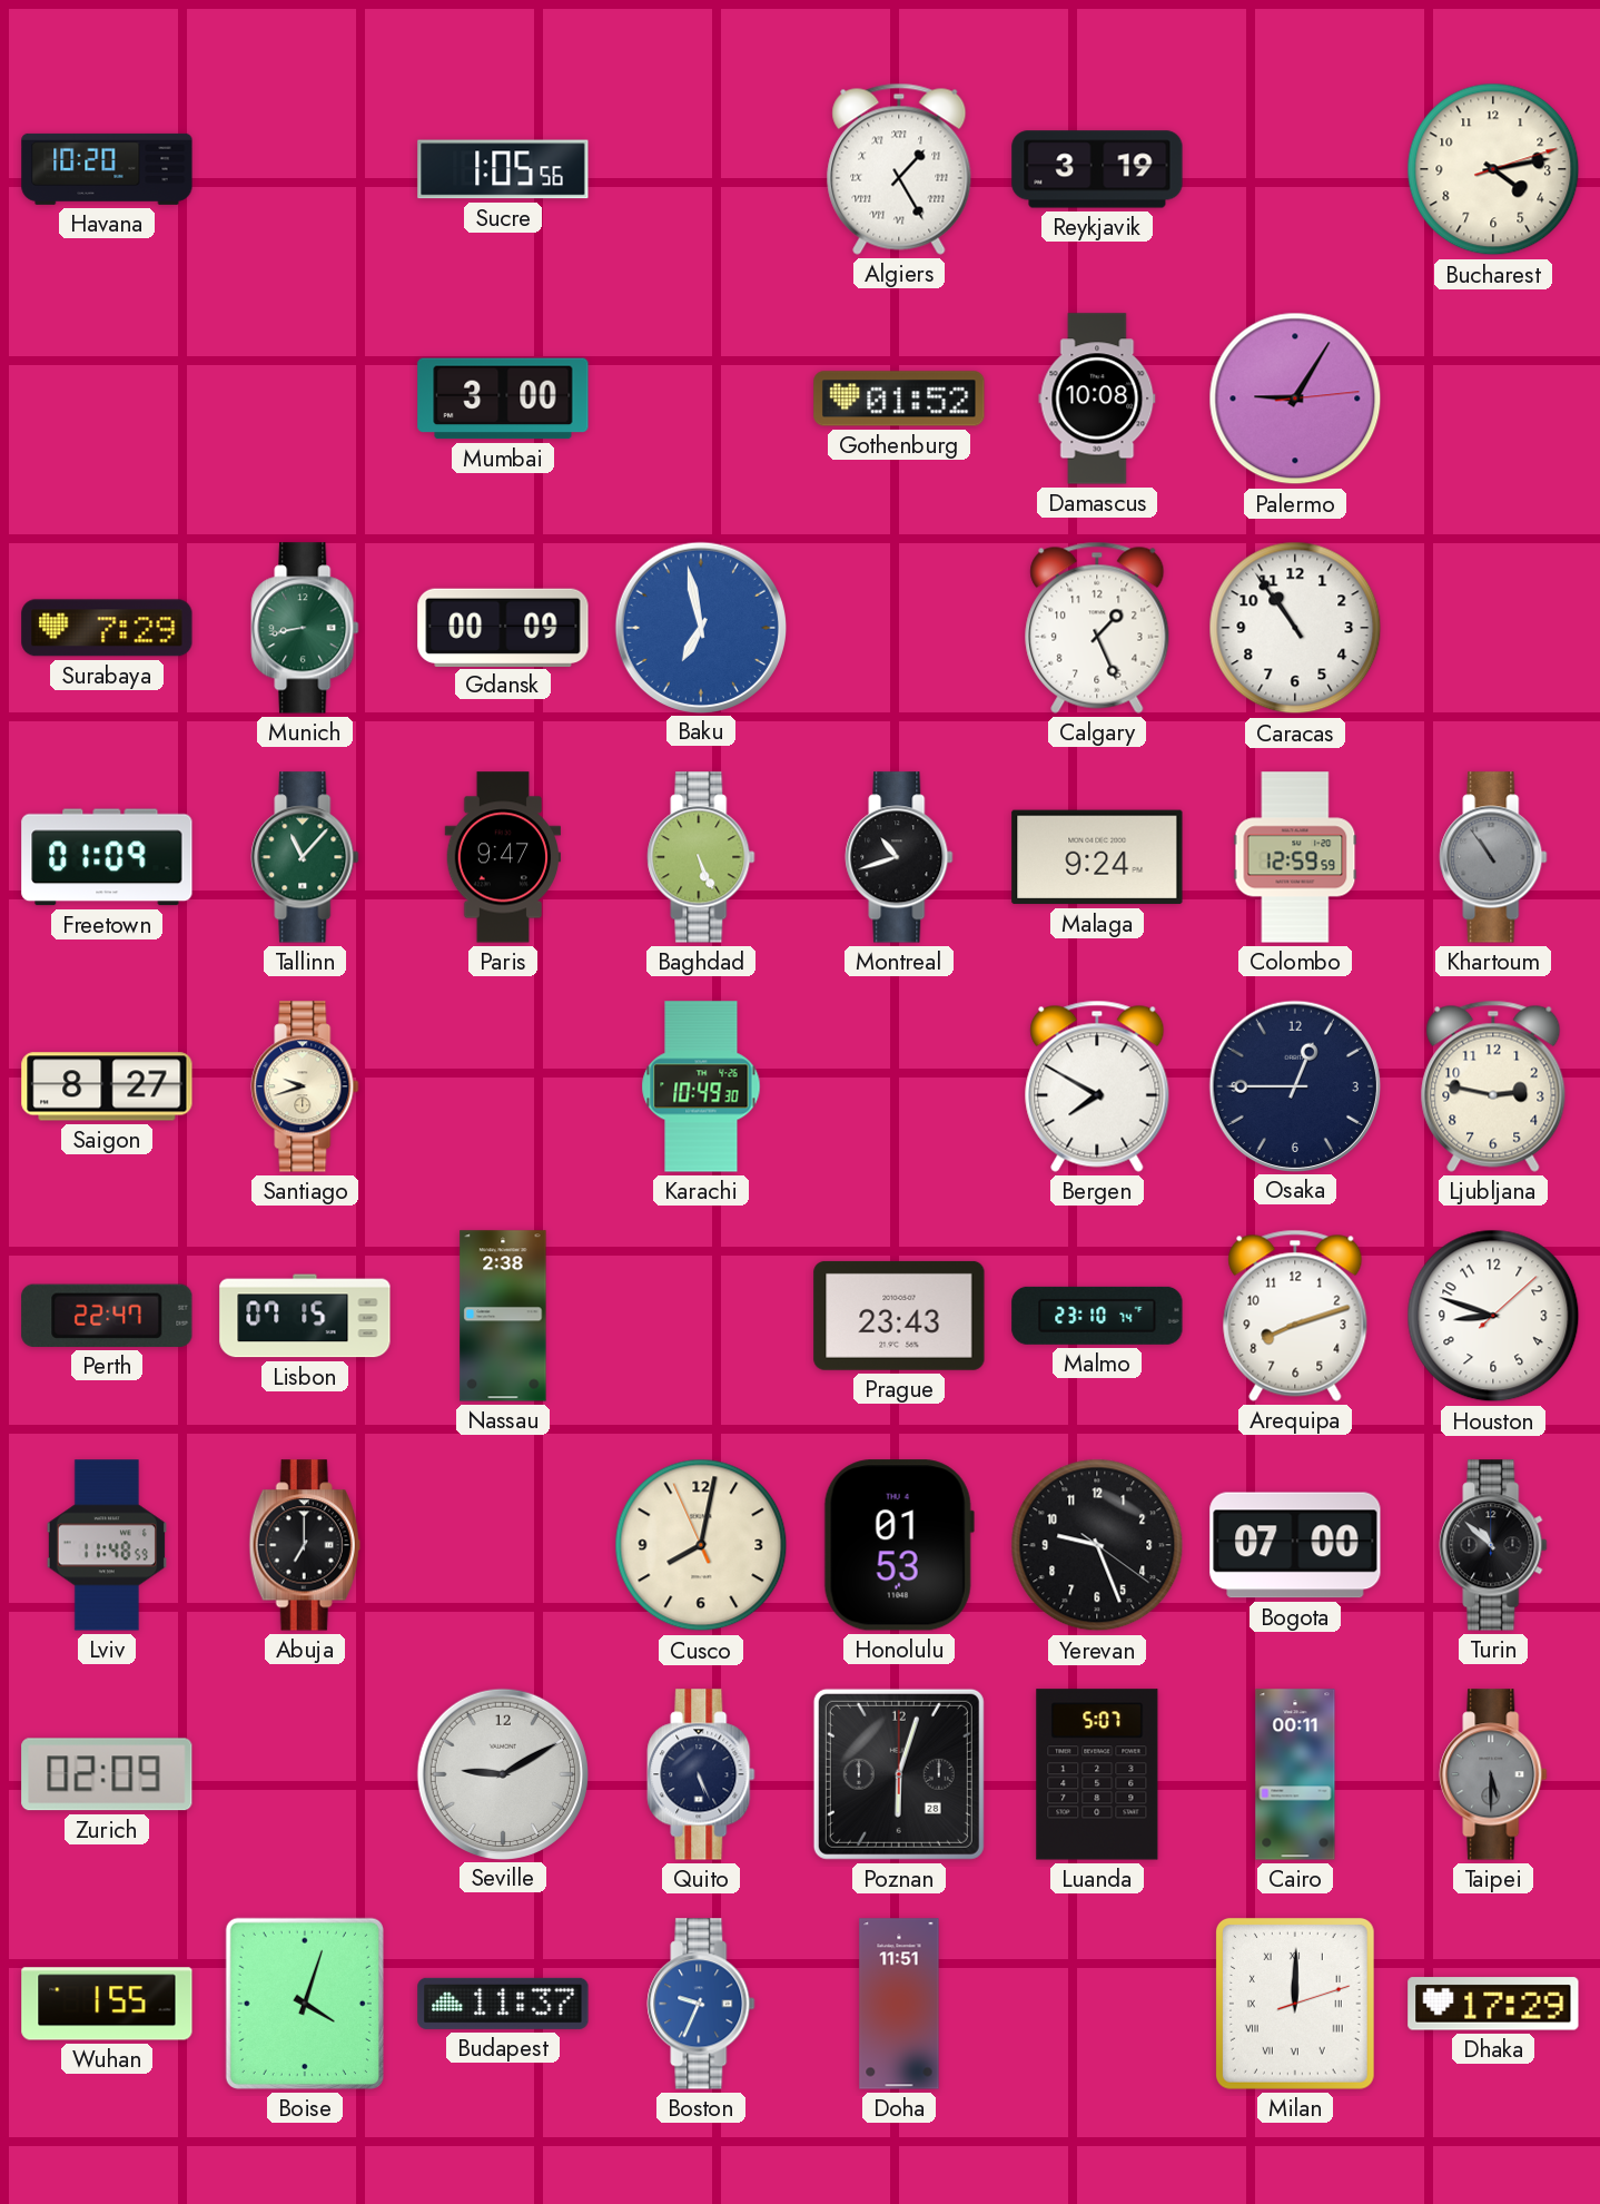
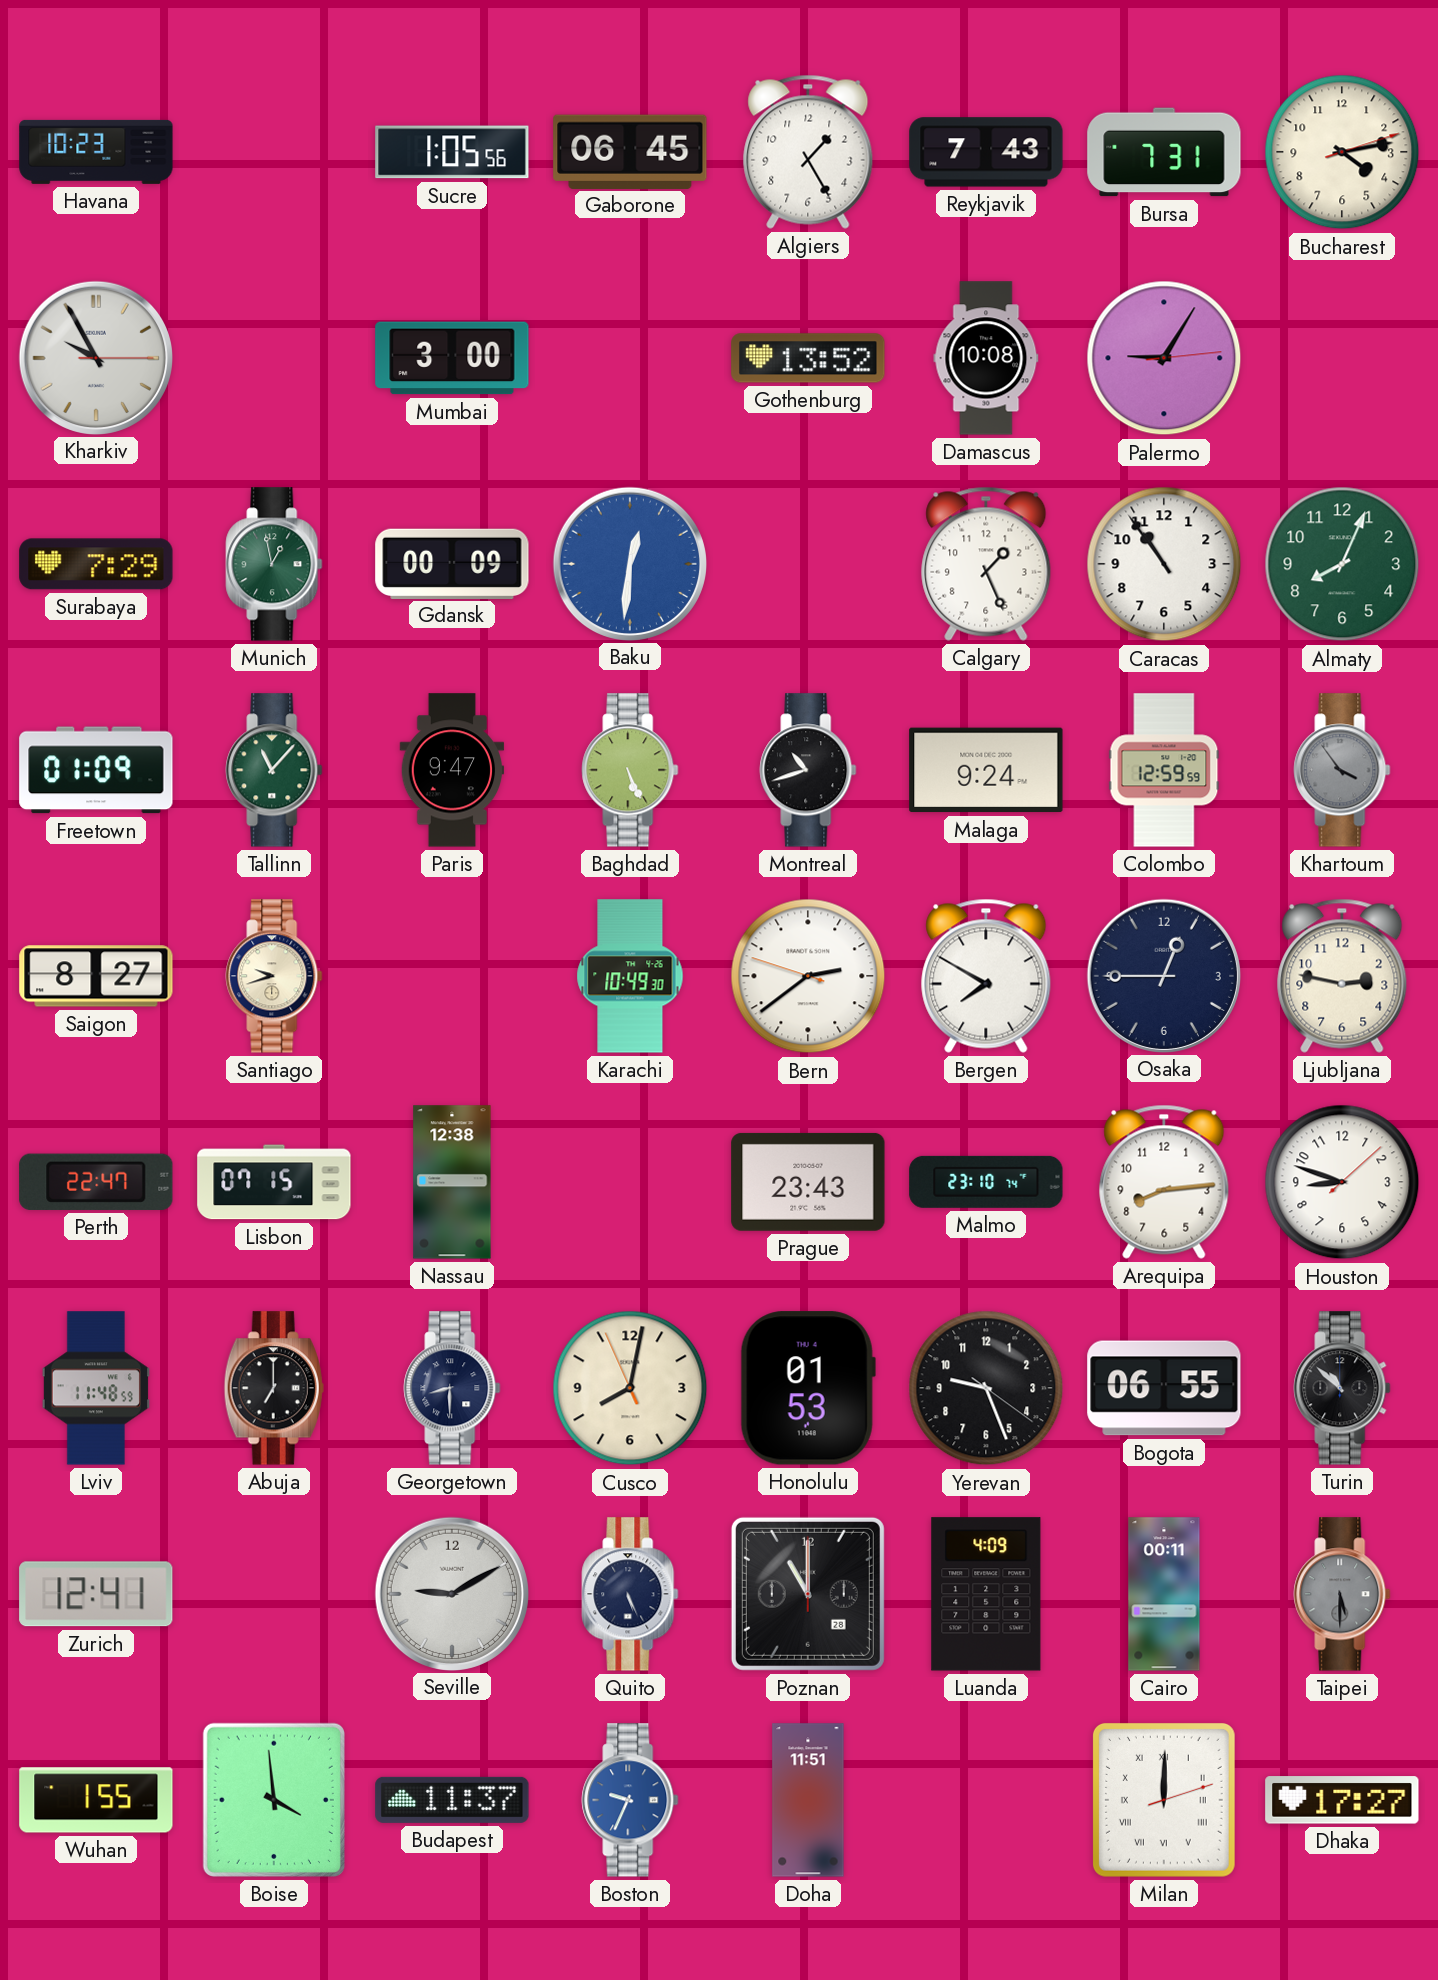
Havana: 10:20 -> 10:23
Gaborone: none -> 06:45
Algiers numerals: Roman -> Arabic
Reykjavik: 3:19 -> 7:43
Bursa: none -> 7:31
Kharkiv: none -> 9:55
Gothenburg: 01:52 -> 13:52
Munich: 8:43 -> 12:58
Baku: 6:58 -> 12:31
Almaty: none -> 8:04
Khartoum: 10:54 -> 3:54
Bern: none -> 2:38
Nassau: 2:38 -> 12:38
Arequipa: 8:12 -> 8:14
Georgetown: none -> 8:30
Bogota: 07:00 -> 06:55
Zurich: 02:09 -> 12:41
Poznan: 6:03 -> 11:00
Luanda: 5:07 -> 4:09
Boise: 4:03 -> 3:59
Dhaka: 17:29 -> 17:27
